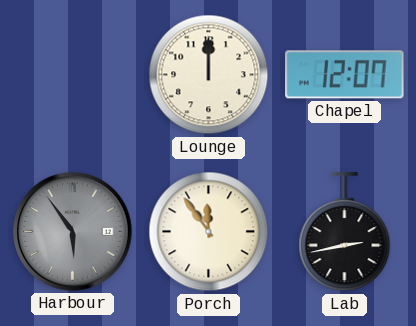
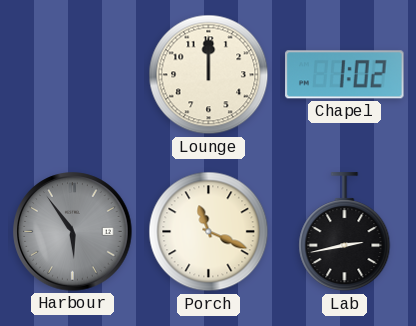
Chapel: 12:07 -> 1:02
Porch: 11:54 -> 11:19
